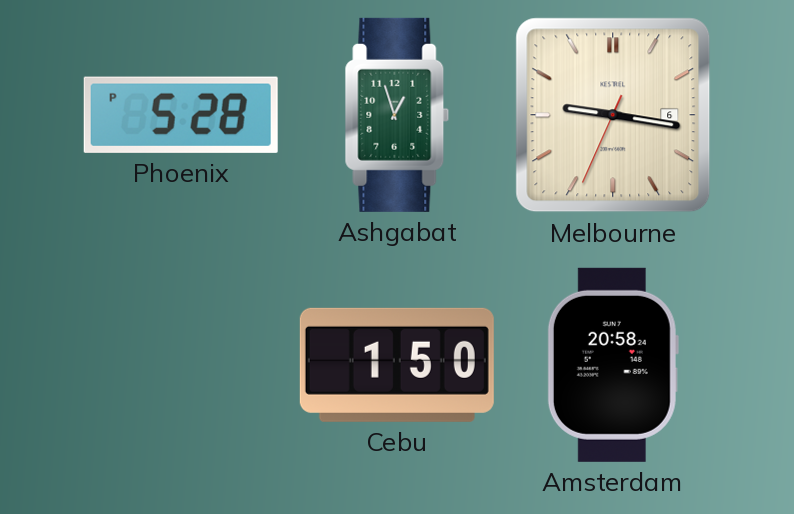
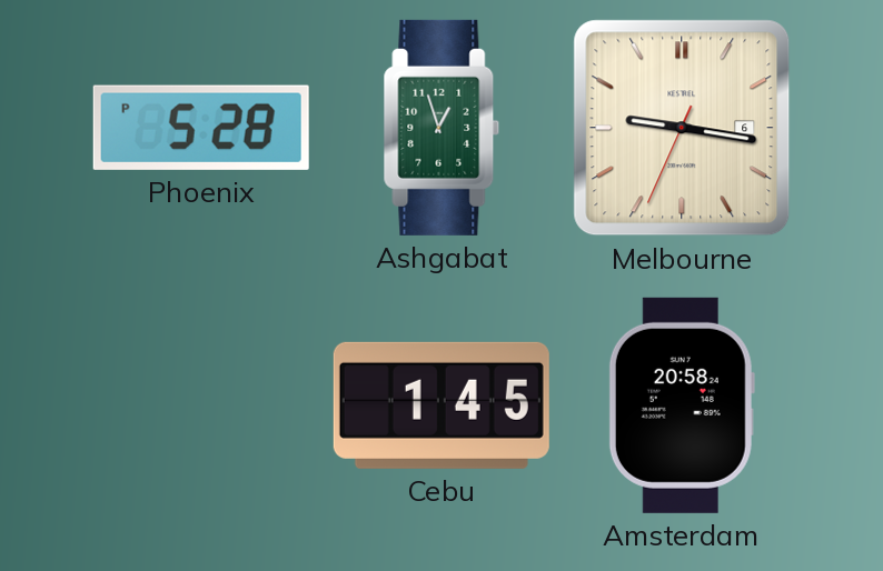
Cebu: 1:50 -> 1:45
